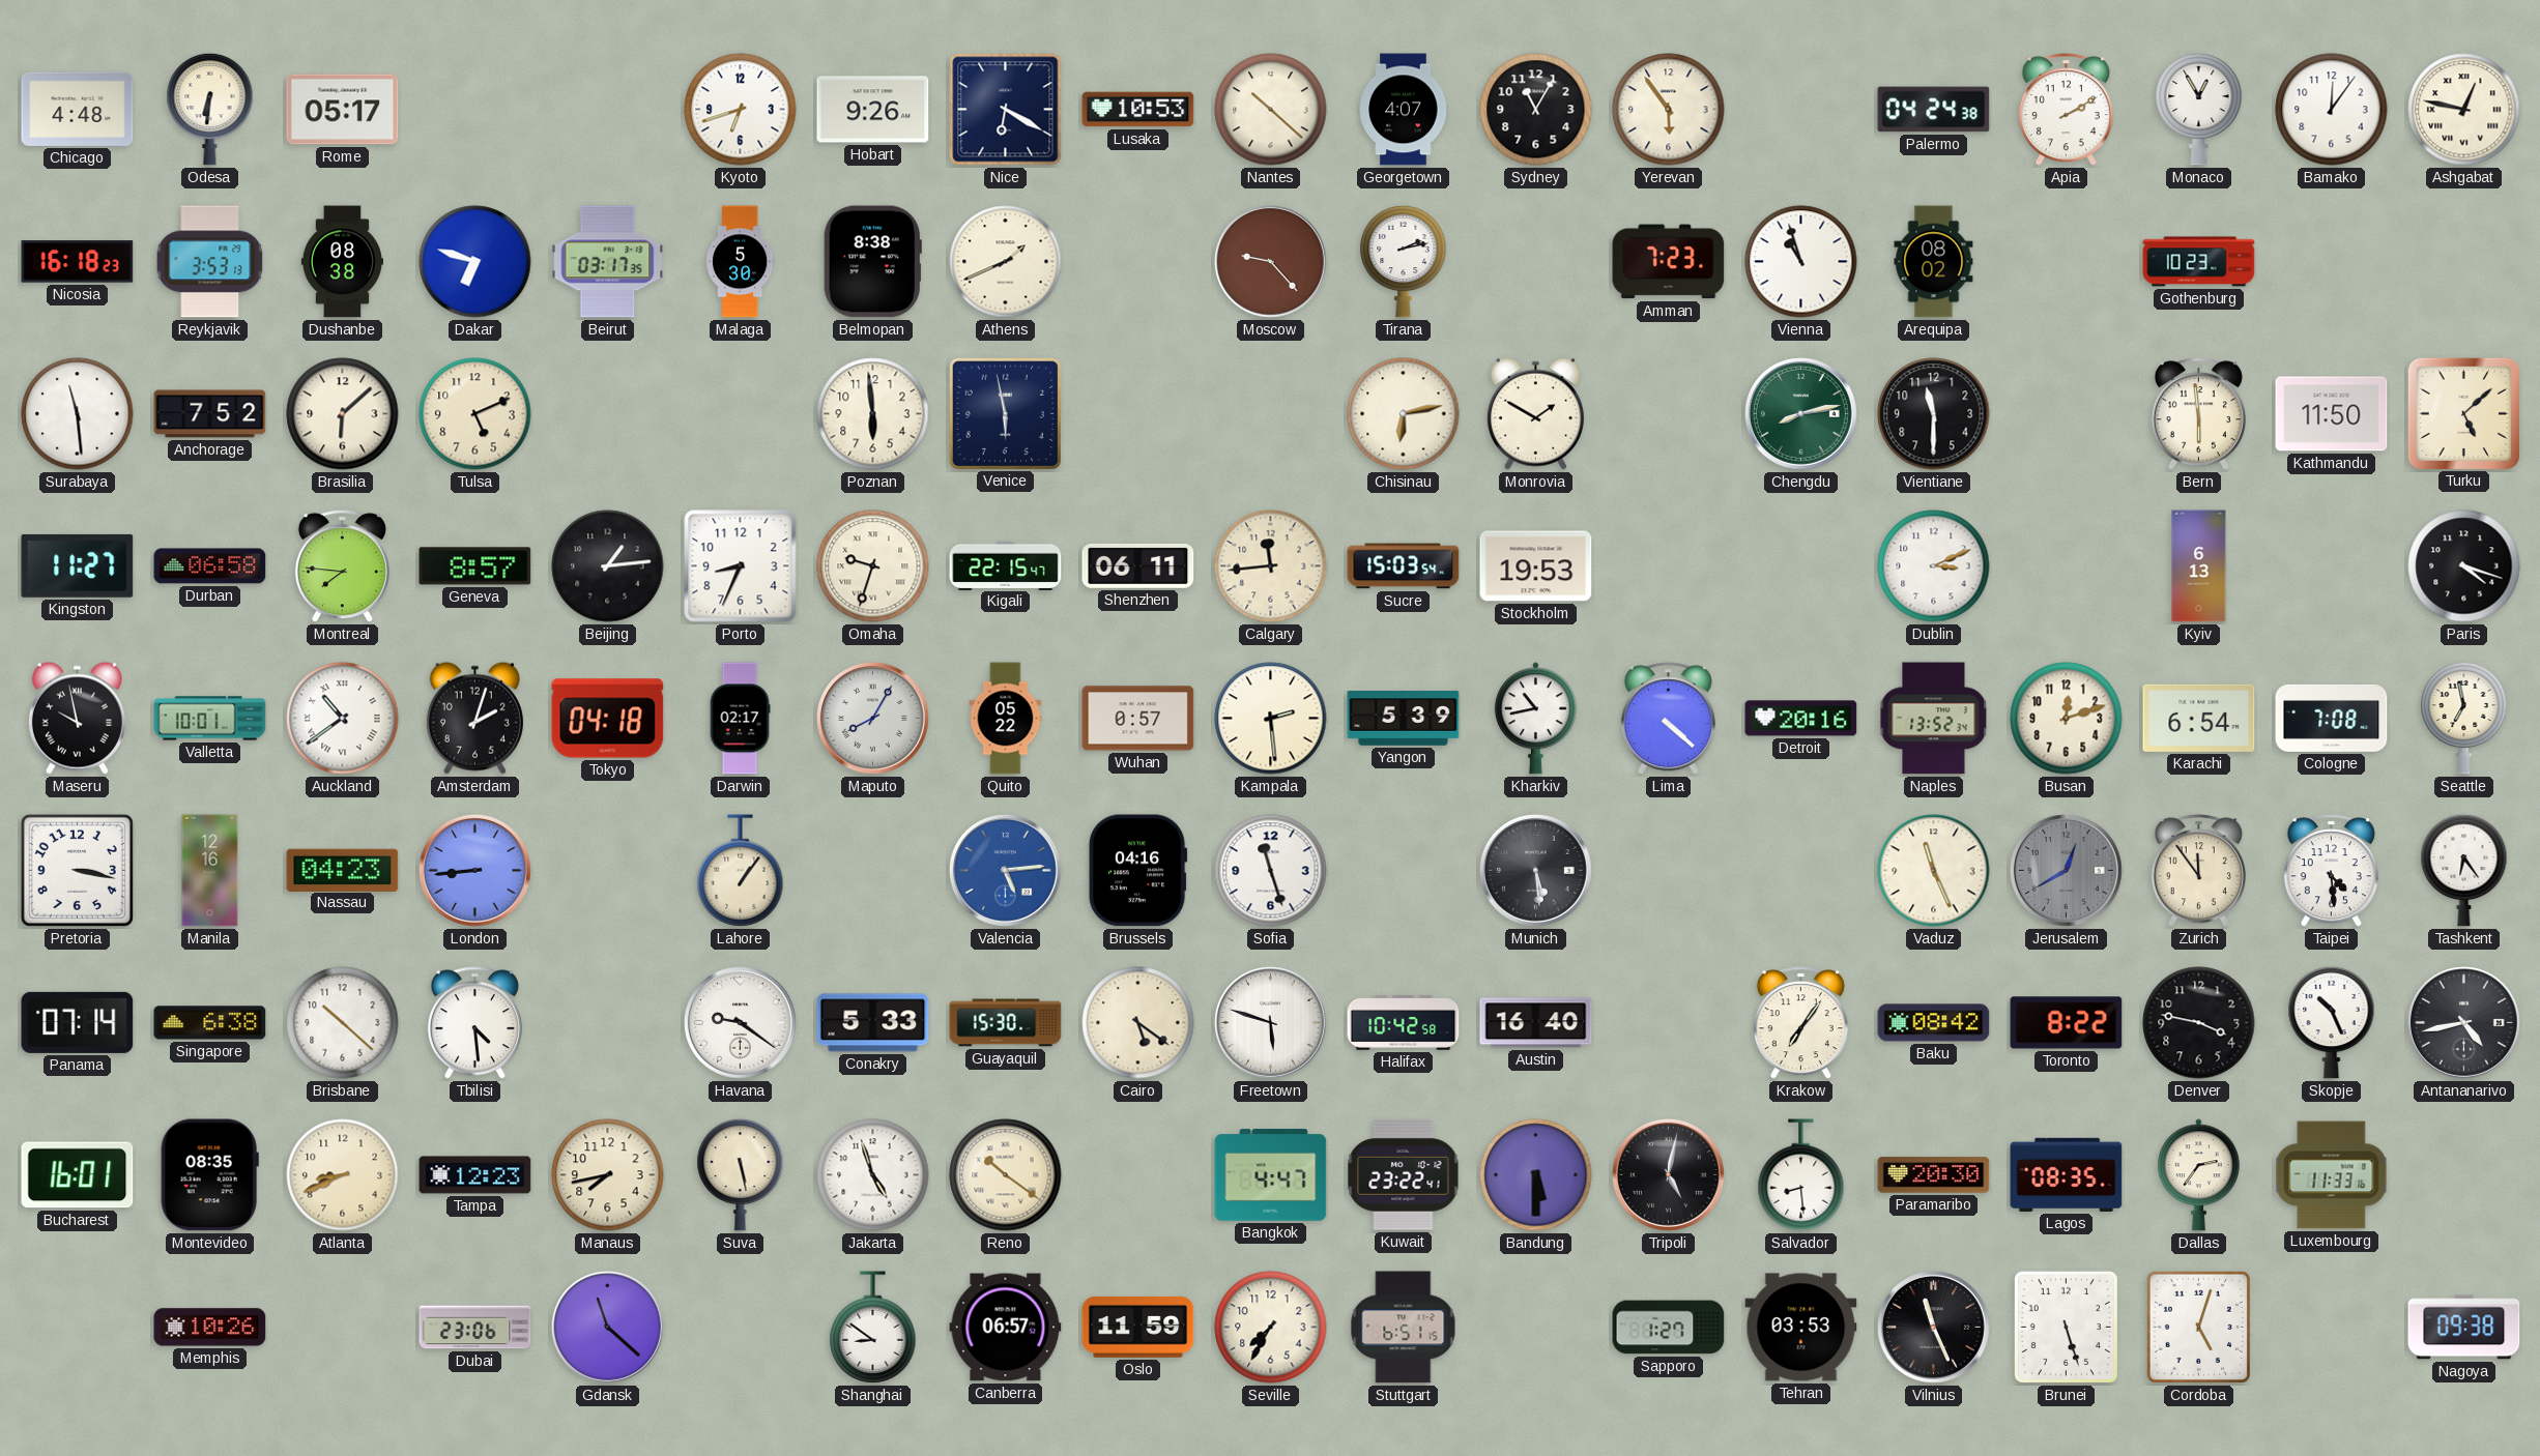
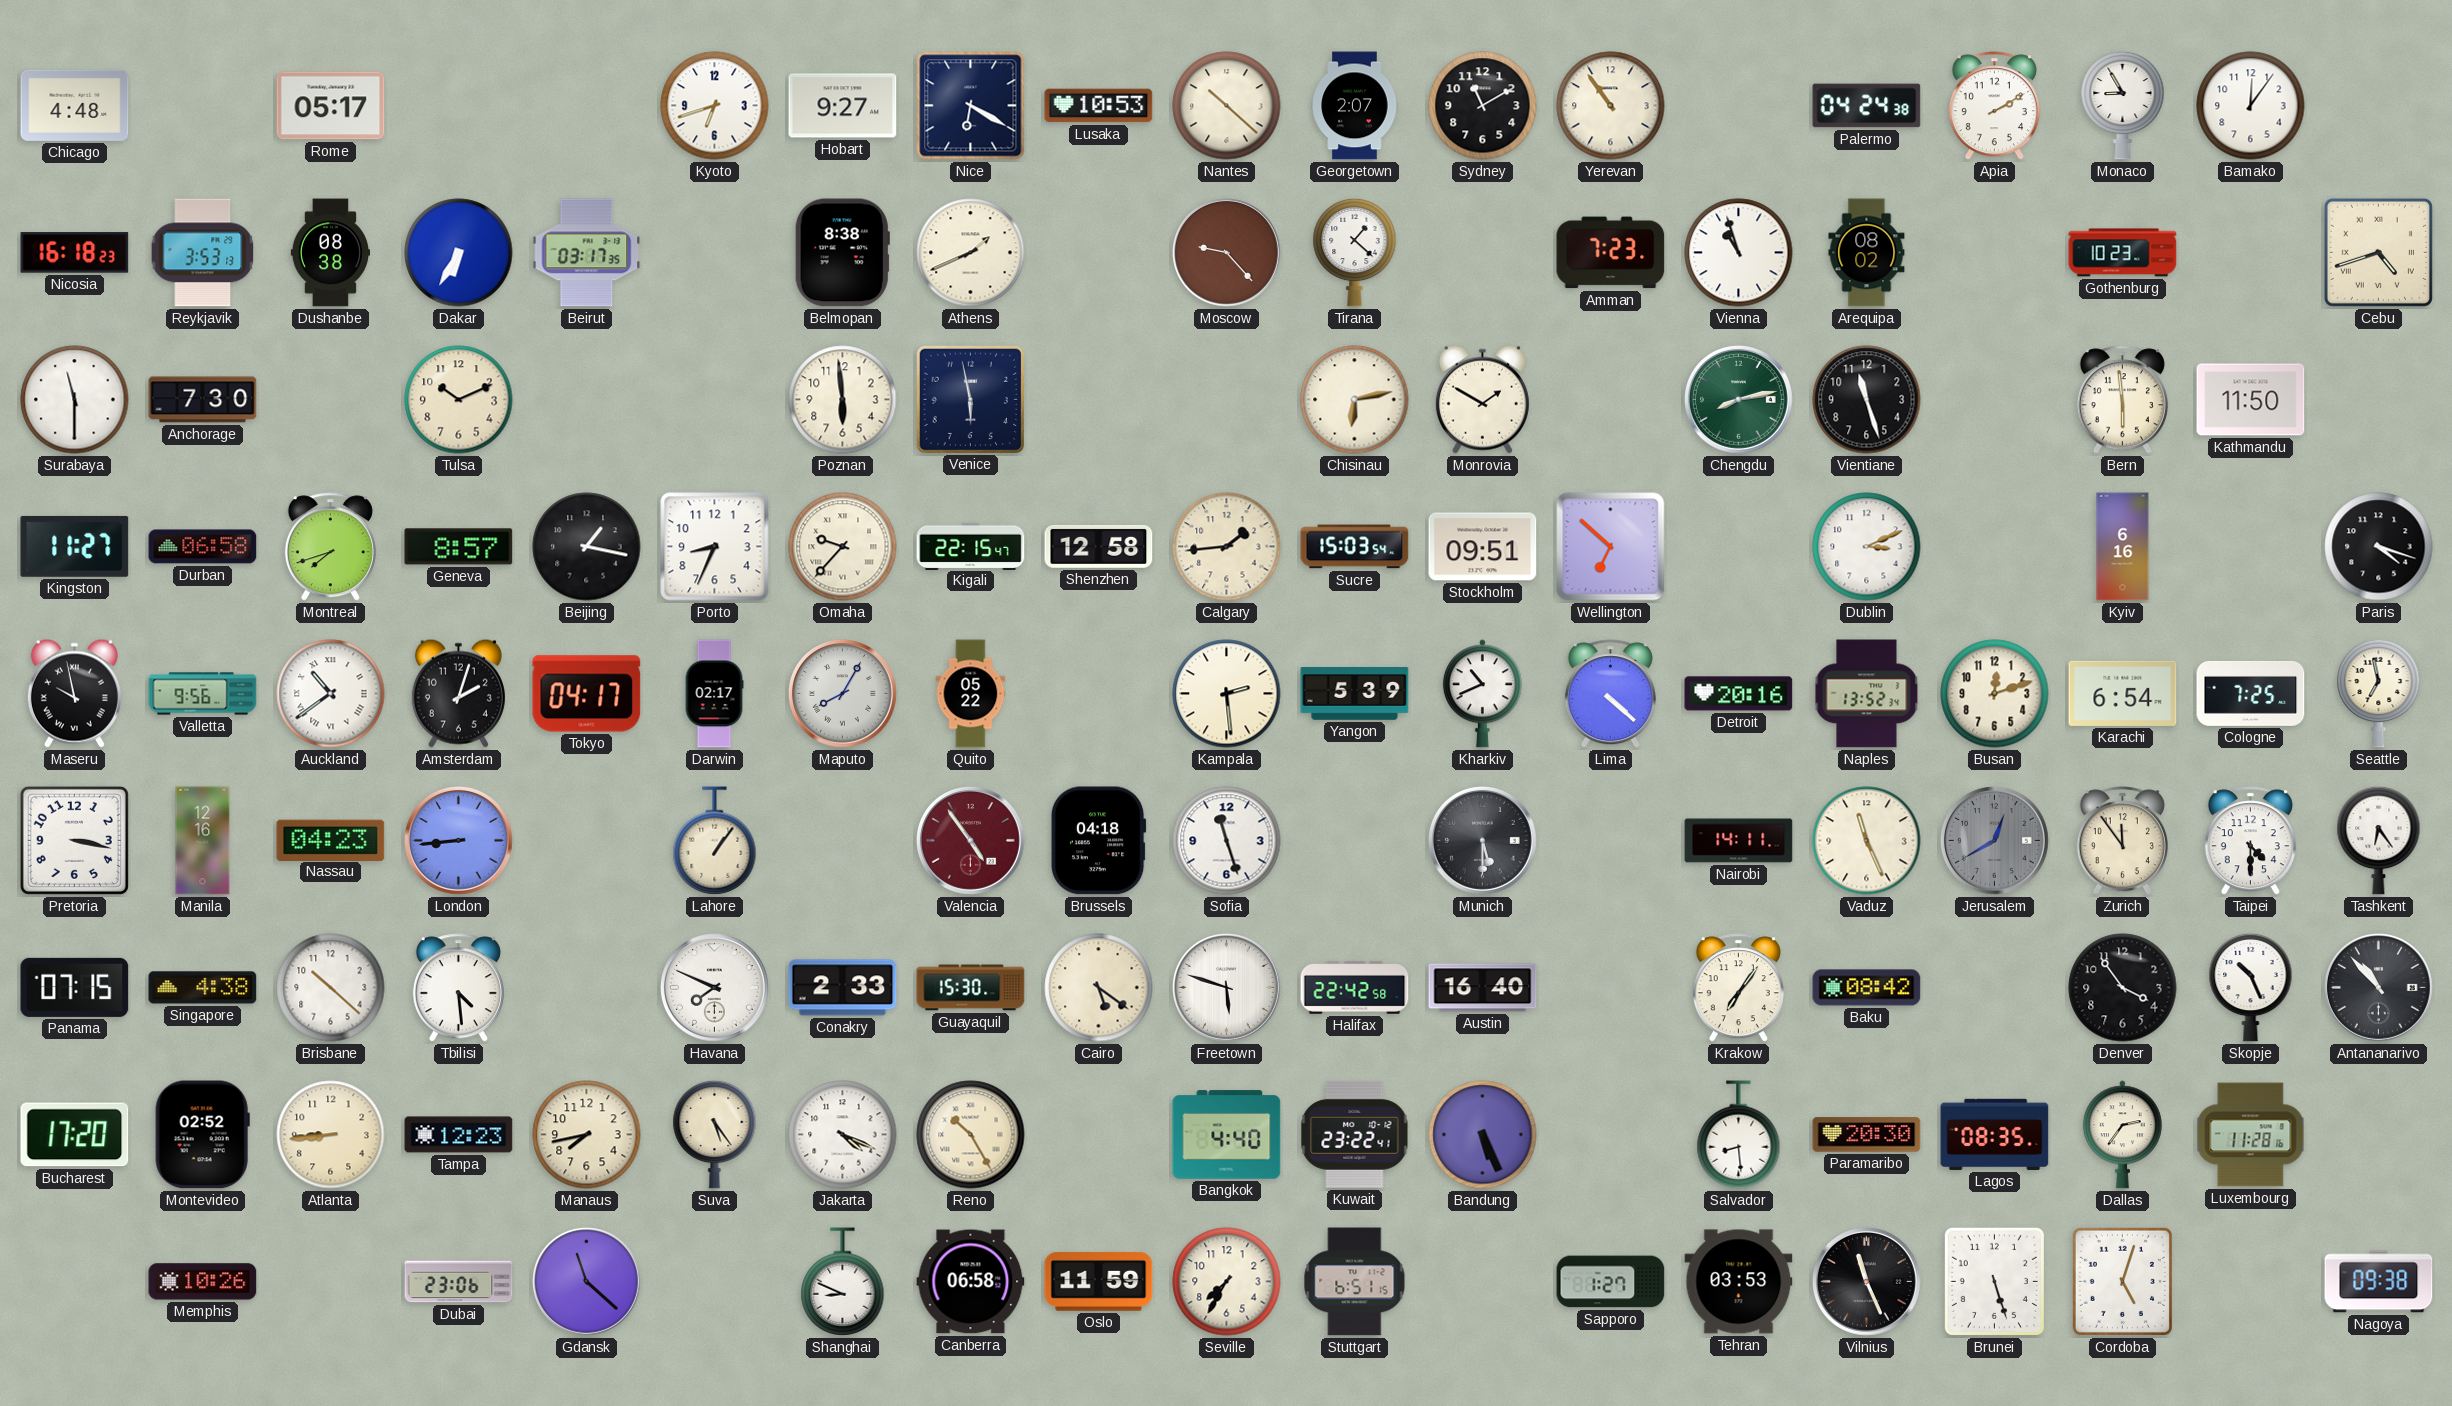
Odesa: 6:31 -> none
Hobart: 9:26 -> 9:27
Georgetown: 4:07 -> 2:07
Sydney: 11:05 -> 11:10
Yerevan: 5:54 -> 10:54
Monaco: 12:55 -> 8:55
Ashgabat: 12:47 -> none
Dakar: 6:48 -> 6:35
Malaga: 5:30 -> none
Tirana: 2:13 -> 1:22
Cebu: none -> 4:42
Surabaya: 11:29 -> 11:30
Anchorage: 7:52 -> 7:30
Brasilia: 6:08 -> none
Tulsa: 5:11 -> 10:11
Vientiane: 11:30 -> 11:27
Turku: 5:08 -> none
Montreal: 7:46 -> 7:42
Beijing: 1:14 -> 1:17
Omaha: 9:33 -> 9:37
Shenzhen: 06:11 -> 12:58
Calgary: 11:44 -> 1:44
Stockholm: 19:53 -> 09:51
Wellington: none -> 6:52
Kyiv: 6:13 -> 6:16
Valletta: 10:01 -> 9:56
Tokyo: 04:18 -> 04:17
Wuhan: 0:57 -> none
Kharkiv: 10:43 -> 10:41
Cologne: 7:08 -> 7:25
Valencia: 5:14 -> 4:54
Valencia dial: blue -> burgundy
Brussels: 04:16 -> 04:18
Munich: 5:29 -> 5:30
Nairobi: none -> 14:11
Taipei: 4:29 -> 4:30
Panama: 07:14 -> 07:15
Singapore: 6:38 -> 4:38
Havana: 9:21 -> 7:49
Conakry: 5:33 -> 2:33
Halifax: 10:42 -> 22:42
Toronto: 8:22 -> none
Denver: 3:47 -> 3:54
Antananarivo: 4:43 -> 10:53
Bucharest: 16:01 -> 17:20
Montevideo: 08:35 -> 02:52
Atlanta: 8:41 -> 8:44
Suva: 5:28 -> 5:24
Jakarta: 4:57 -> 4:19
Reno: 10:21 -> 10:25
Bangkok: 4:47 -> 4:40
Bandung: 5:30 -> 5:26
Tripoli: 5:02 -> none
Luxembourg: 11:33 -> 11:28
Shanghai: 8:51 -> 8:49
Canberra: 06:57 -> 06:58
